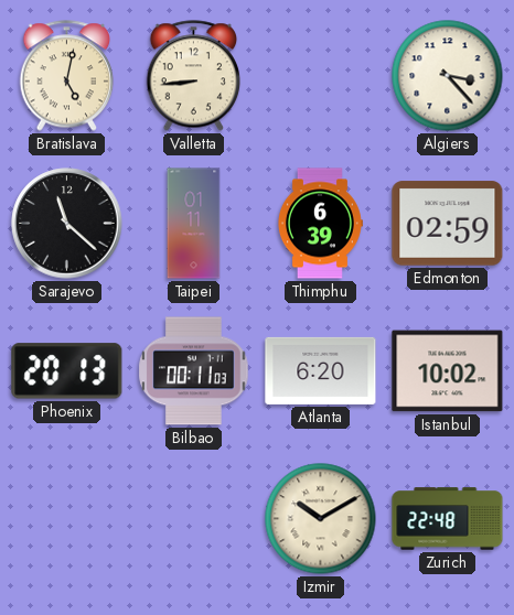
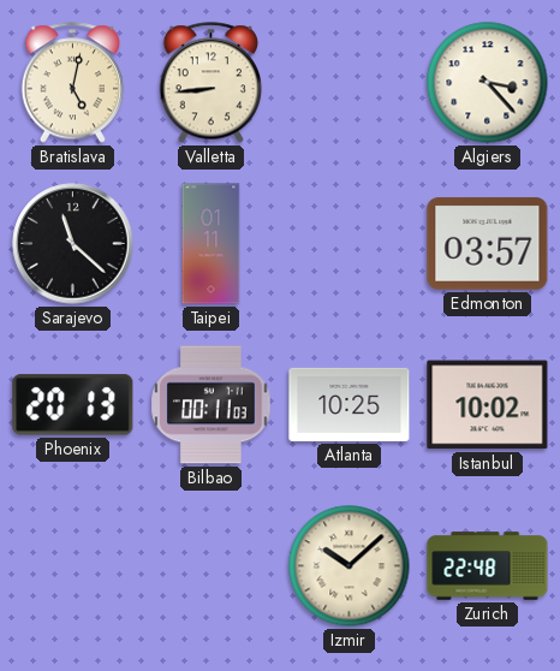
Thimphu: 6:39 -> none
Edmonton: 02:59 -> 03:57
Atlanta: 6:20 -> 10:25
Izmir: 10:10 -> 10:08
